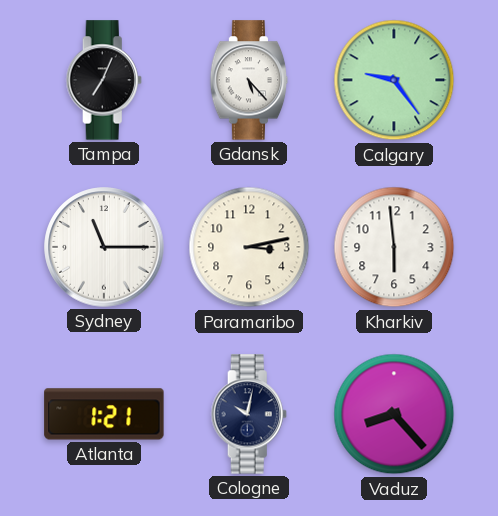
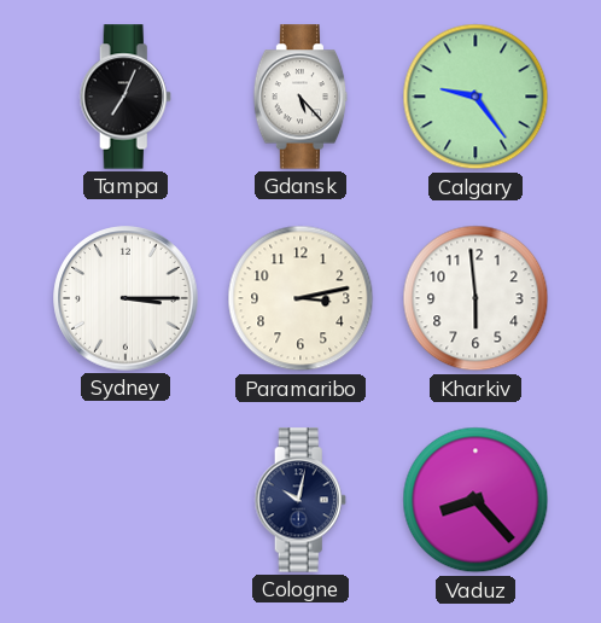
Sydney: 11:15 -> 3:15
Atlanta: 1:21 -> none
